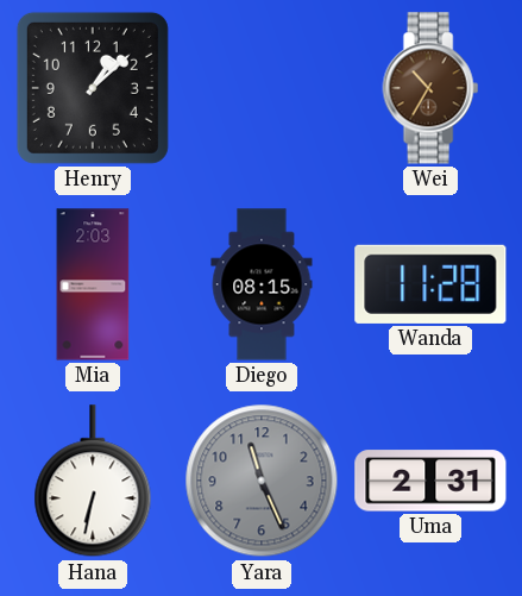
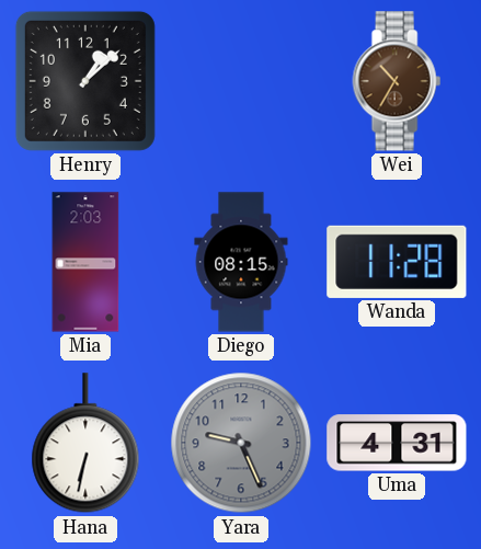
Yara: 11:26 -> 9:26
Uma: 2:31 -> 4:31
